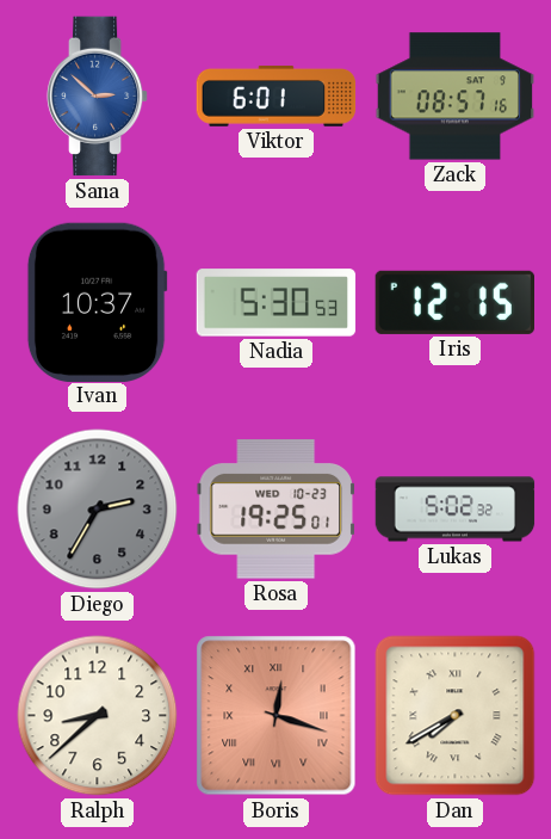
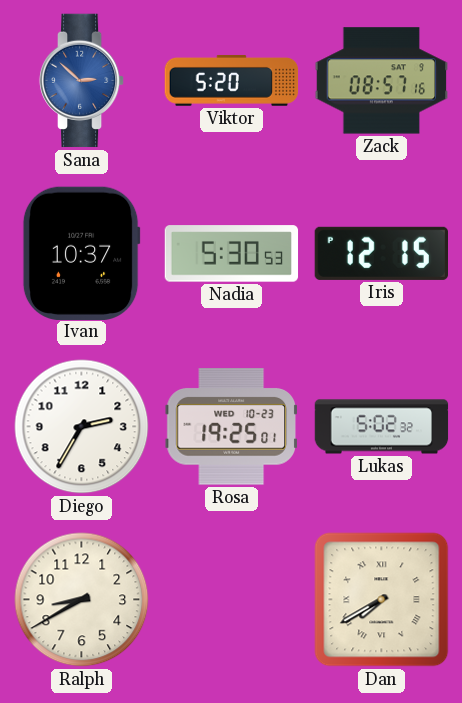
Viktor: 6:01 -> 5:20
Diego dial: grey -> white
Ralph: 8:38 -> 8:40
Boris: 12:18 -> none
